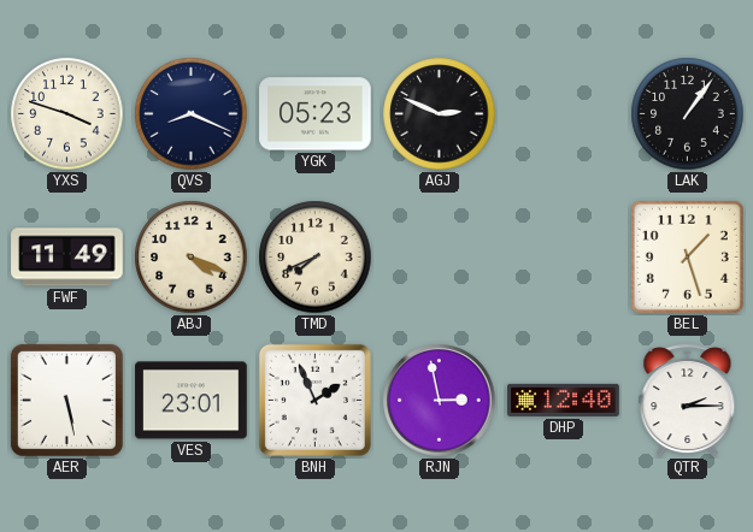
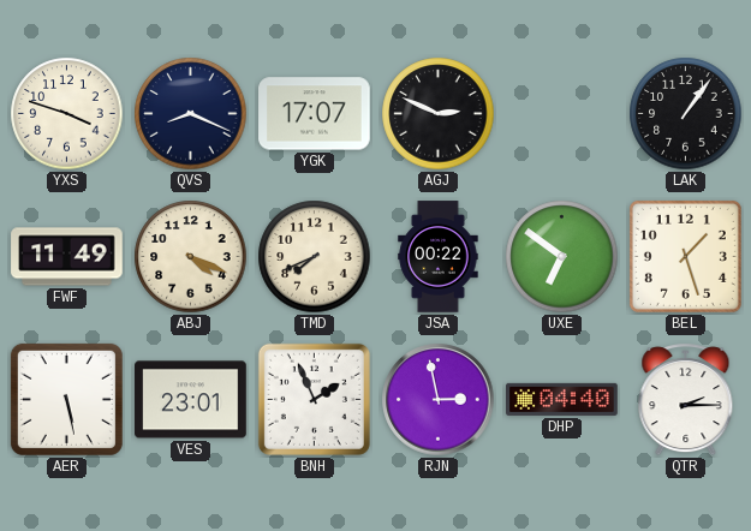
YGK: 05:23 -> 17:07
JSA: none -> 00:22
UXE: none -> 6:51
DHP: 12:40 -> 04:40
